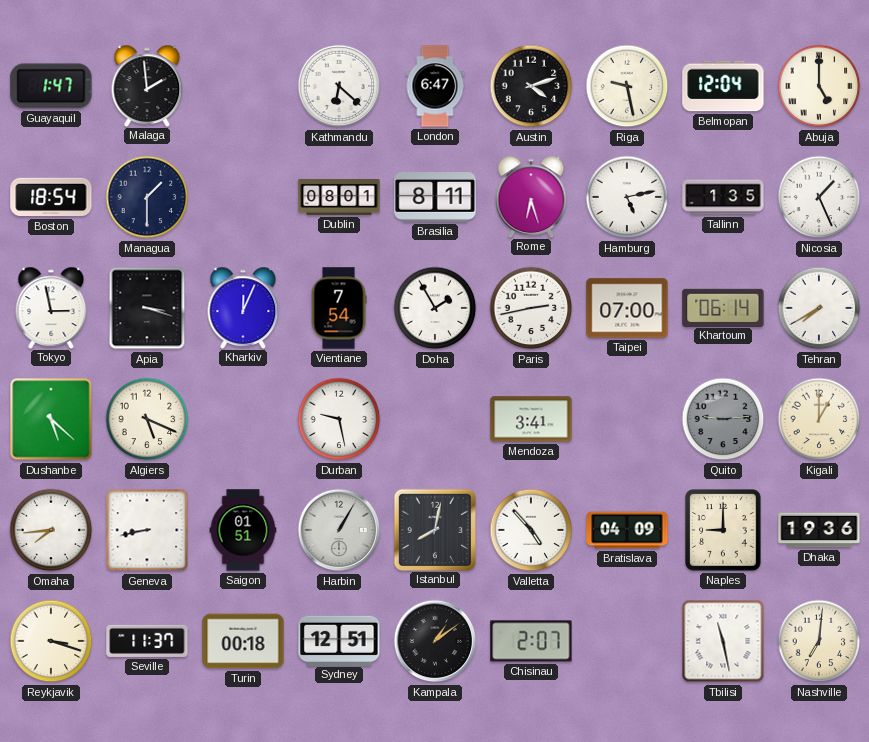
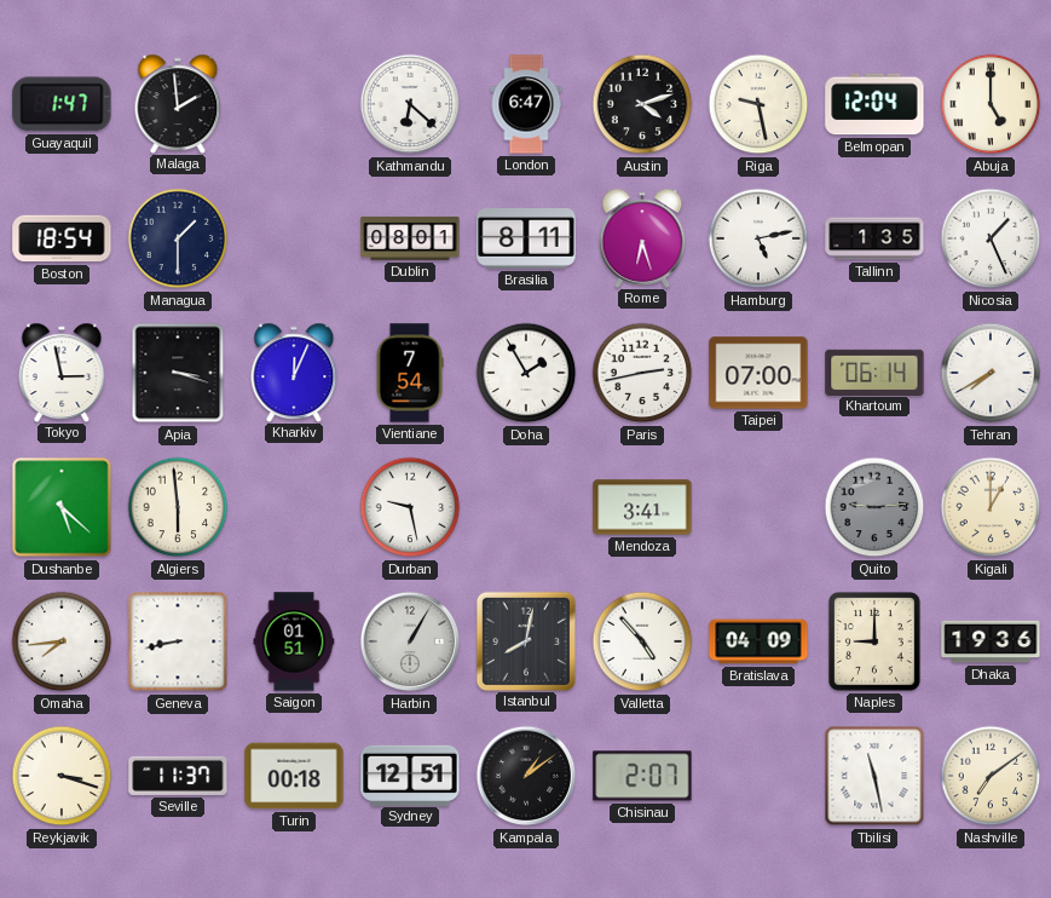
Algiers: 5:19 -> 5:59
Nashville: 7:01 -> 7:09
